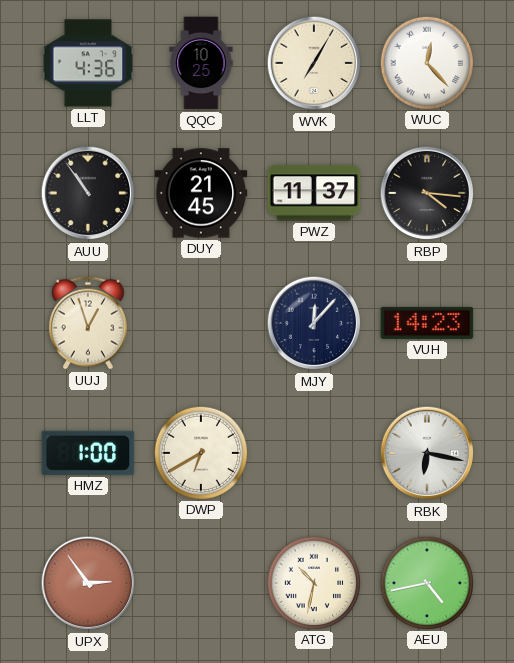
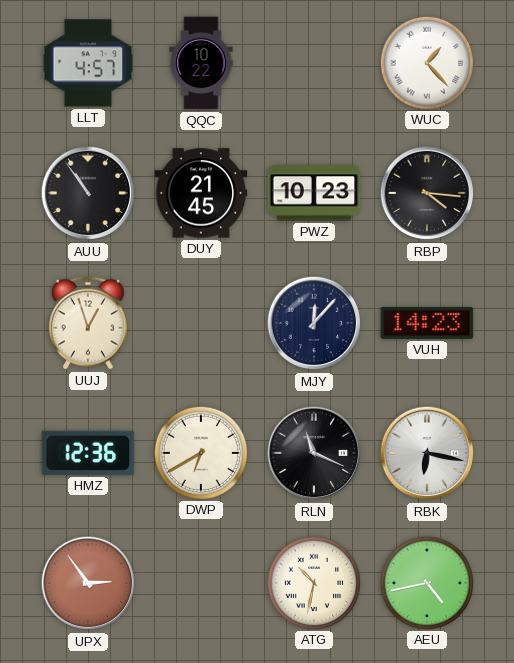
LLT: 4:36 -> 4:57
QQC: 10:25 -> 10:22
WVK: 7:05 -> none
WUC: 12:23 -> 1:23
PWZ: 11:37 -> 10:23
HMZ: 1:00 -> 12:36
RLN: none -> 11:19
